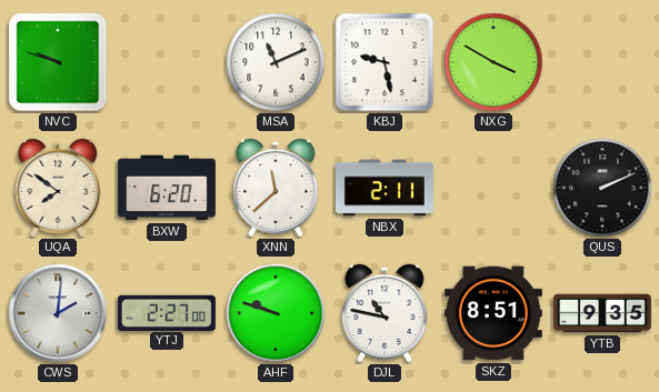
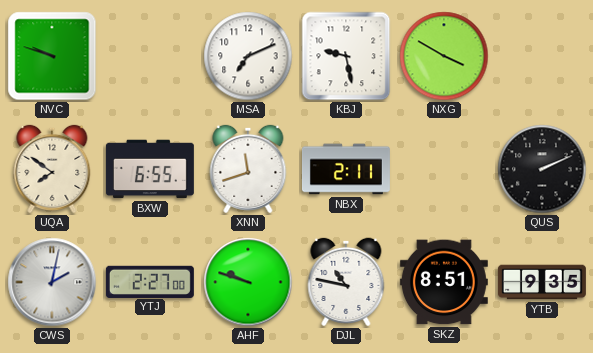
MSA: 11:11 -> 7:11
BXW: 6:20 -> 6:55
XNN: 11:38 -> 11:42
CWS: 2:01 -> 2:02
